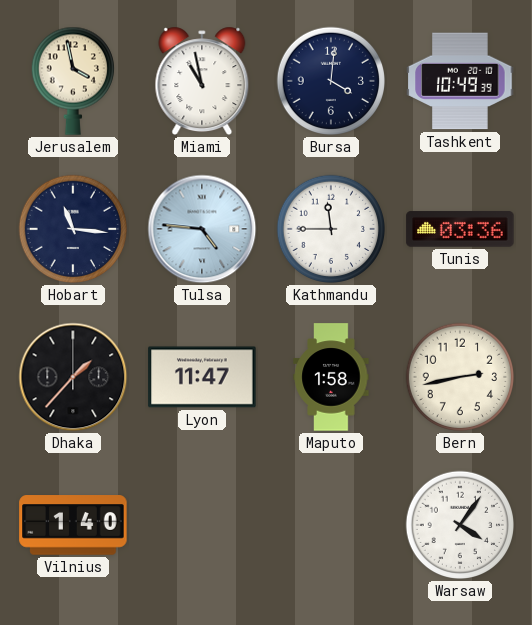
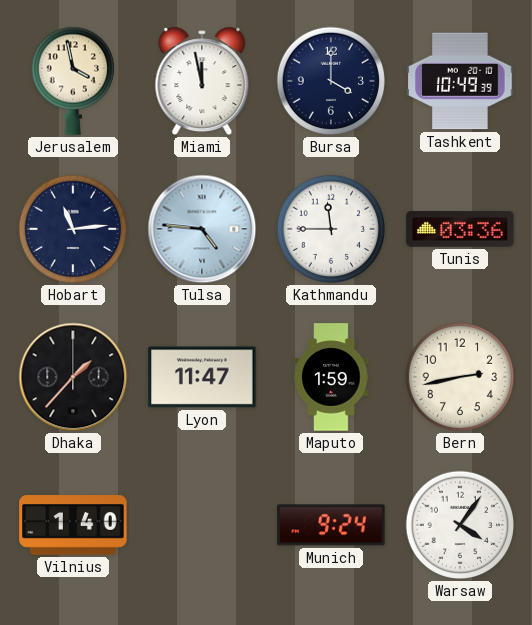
Miami: 10:58 -> 11:58
Bursa: 4:01 -> 4:00
Hobart: 11:16 -> 11:14
Maputo: 1:58 -> 1:59
Munich: none -> 9:24
